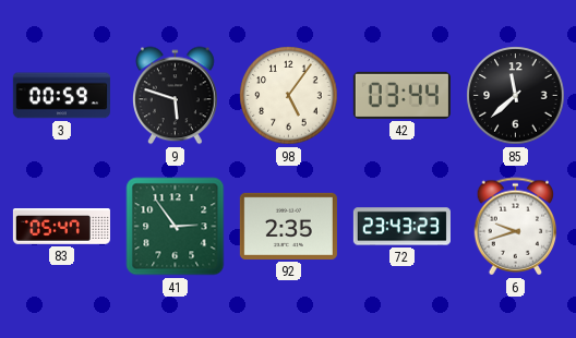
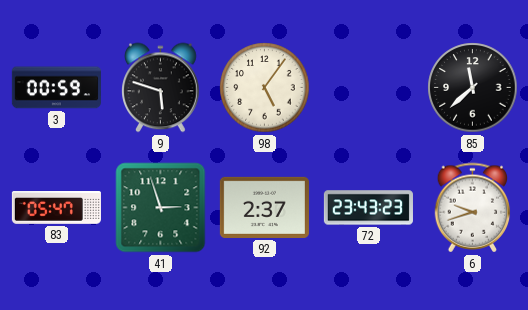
42: 03:44 -> none
41: 2:54 -> 2:57
92: 2:35 -> 2:37
